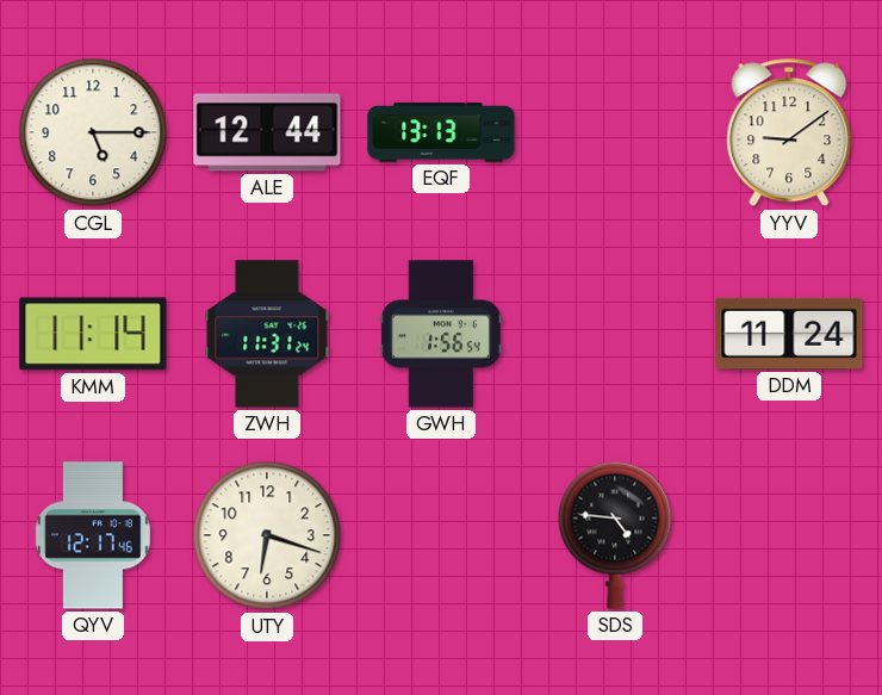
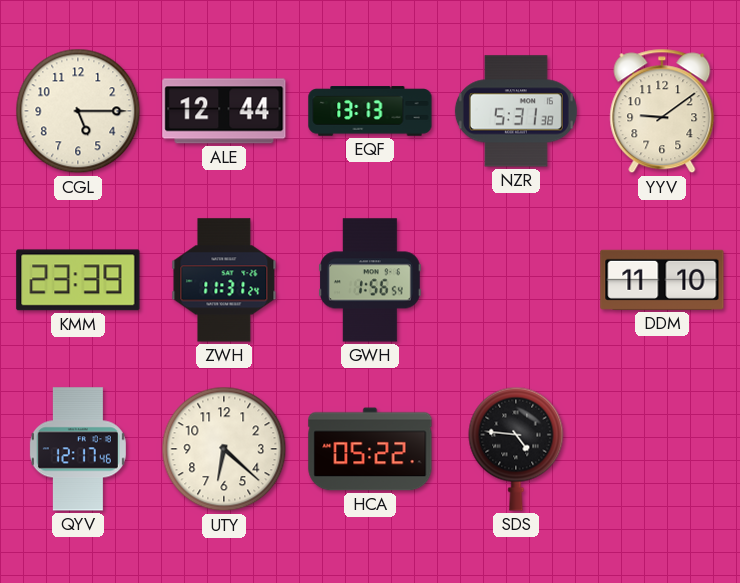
NZR: none -> 5:31
KMM: 11:14 -> 23:39
DDM: 11:24 -> 11:10
UTY: 6:18 -> 6:22
HCA: none -> 05:22
